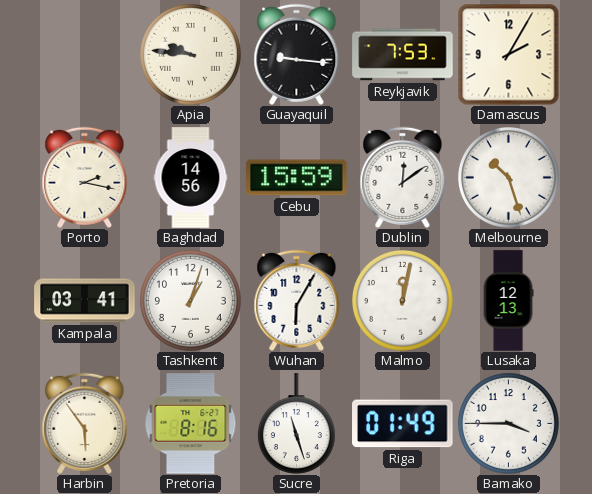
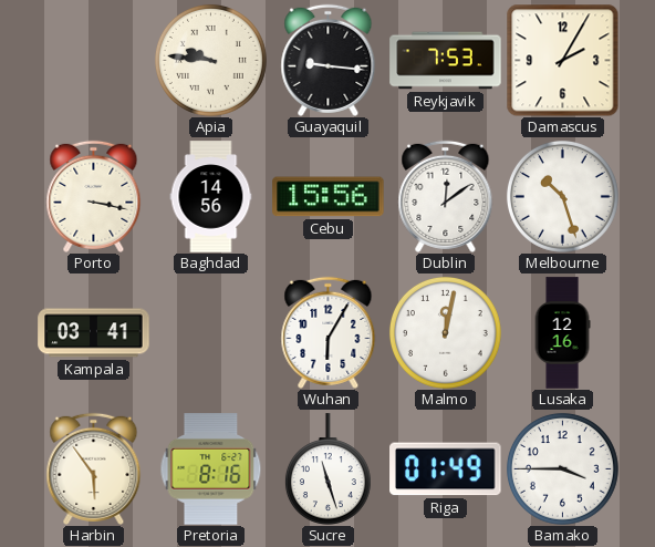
Porto: 2:17 -> 3:17
Cebu: 15:59 -> 15:56
Tashkent: 1:03 -> none
Lusaka: 12:13 -> 12:16
